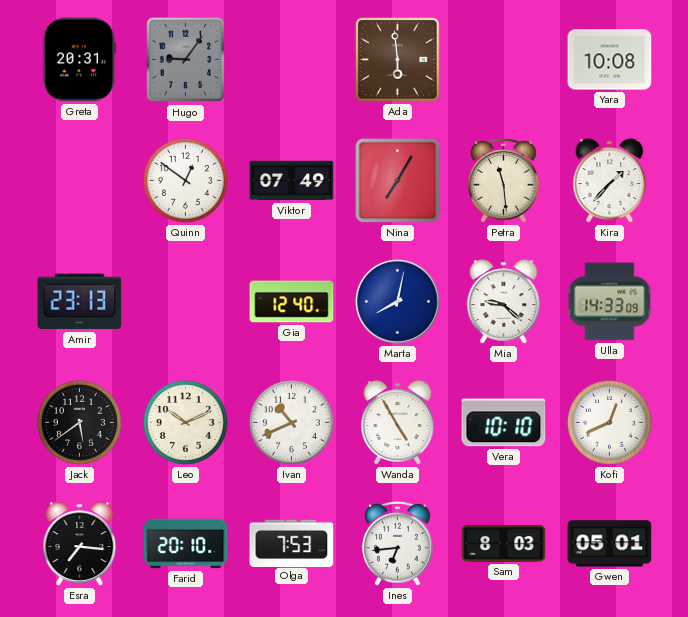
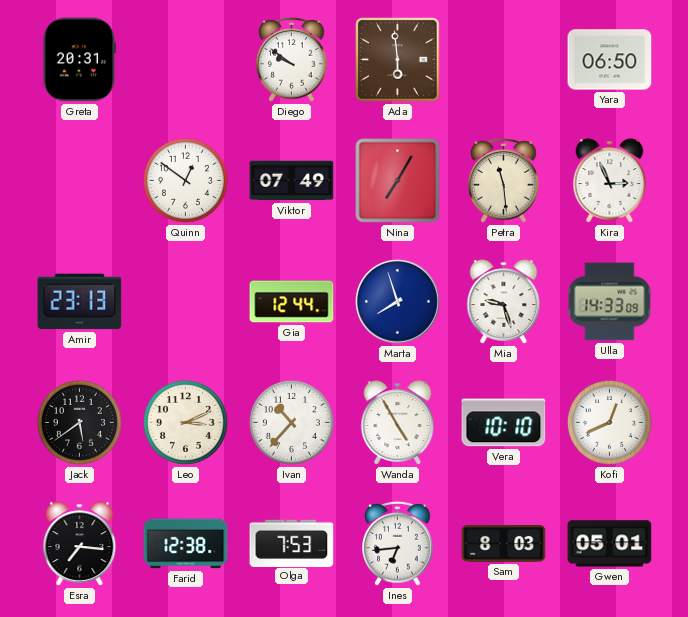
Hugo: 9:06 -> none
Diego: none -> 9:51
Yara: 10:08 -> 06:50
Kira: 1:37 -> 2:56
Gia: 12:40 -> 12:44
Marta: 8:02 -> 7:57
Mia: 9:22 -> 9:27
Leo: 10:11 -> 3:11
Ivan: 10:41 -> 10:37
Farid: 20:10 -> 12:38
